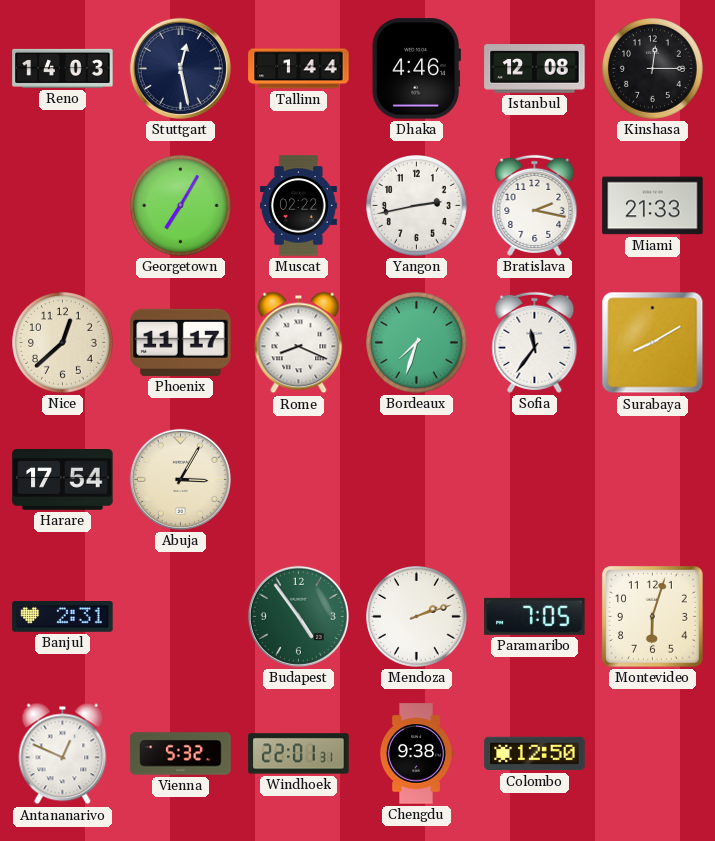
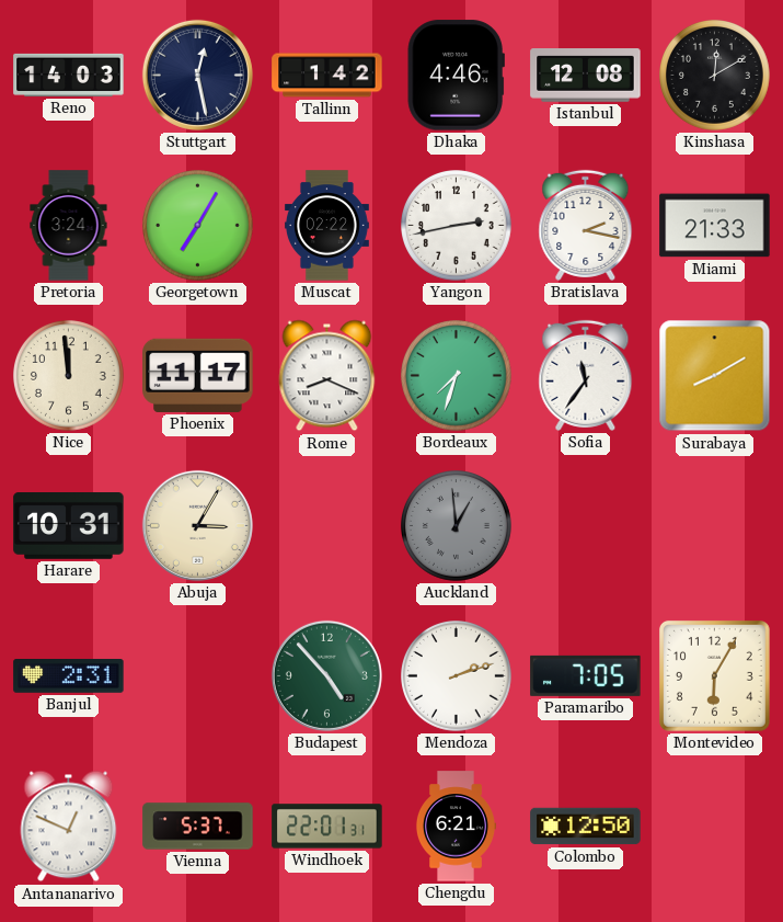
Tallinn: 1:44 -> 1:42
Kinshasa: 12:15 -> 12:10
Pretoria: none -> 3:24
Nice: 12:38 -> 11:59
Harare: 17:54 -> 10:31
Auckland: none -> 12:59
Budapest: 4:54 -> 4:53
Montevideo: 6:03 -> 6:05
Vienna: 5:32 -> 5:37
Chengdu: 9:38 -> 6:21
